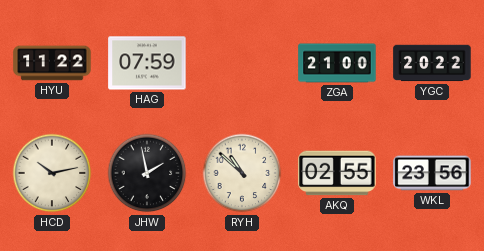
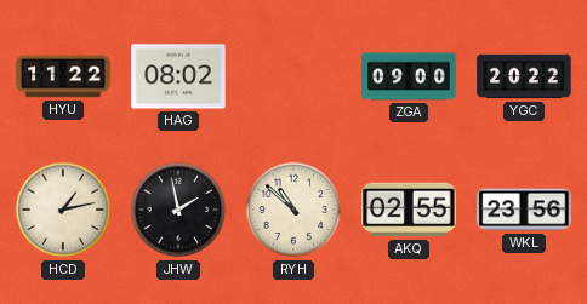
HAG: 07:59 -> 08:02
ZGA: 21:00 -> 09:00
HCD: 10:13 -> 1:13
